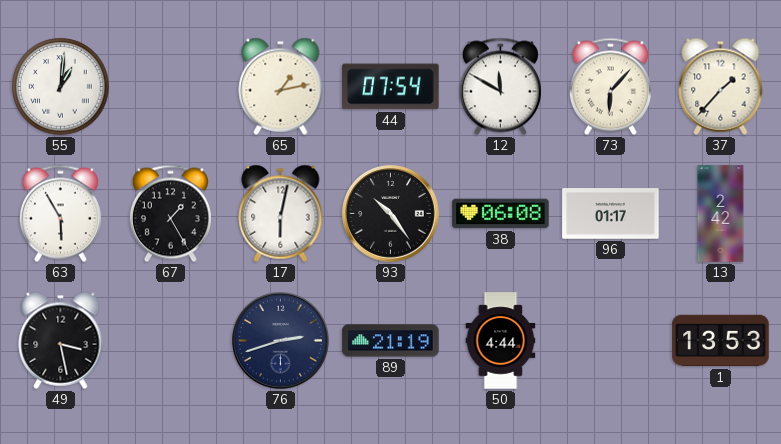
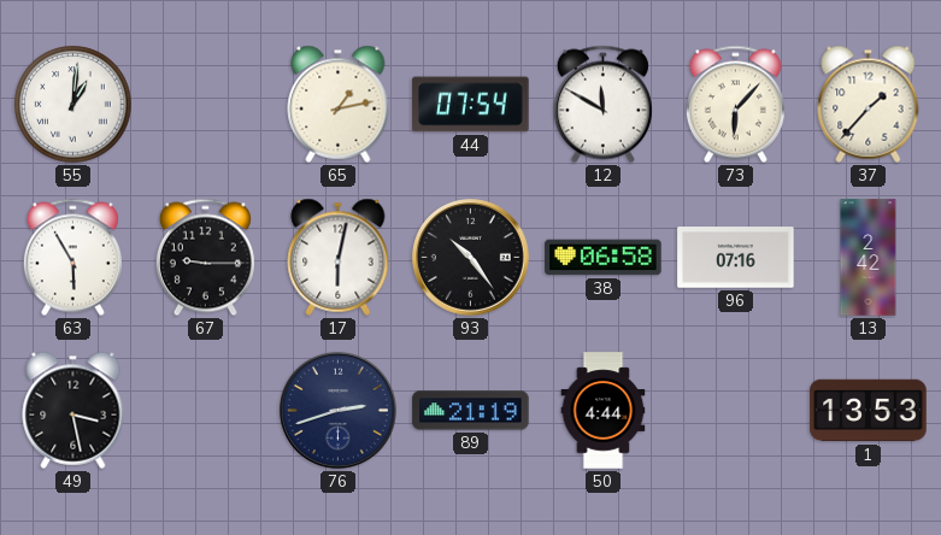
67: 1:25 -> 9:15
38: 06:08 -> 06:58
96: 01:17 -> 07:16
